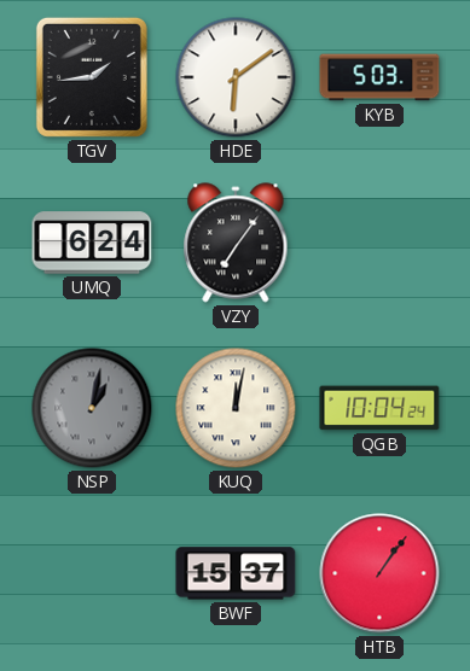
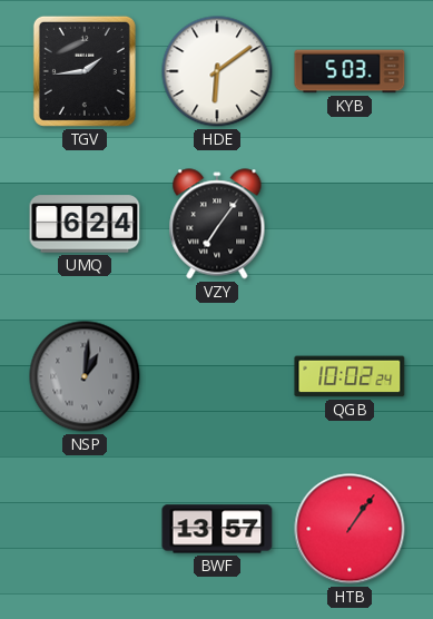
NSP: 1:02 -> 1:01
KUQ: 12:02 -> none
QGB: 10:04 -> 10:02
BWF: 15:37 -> 13:57
